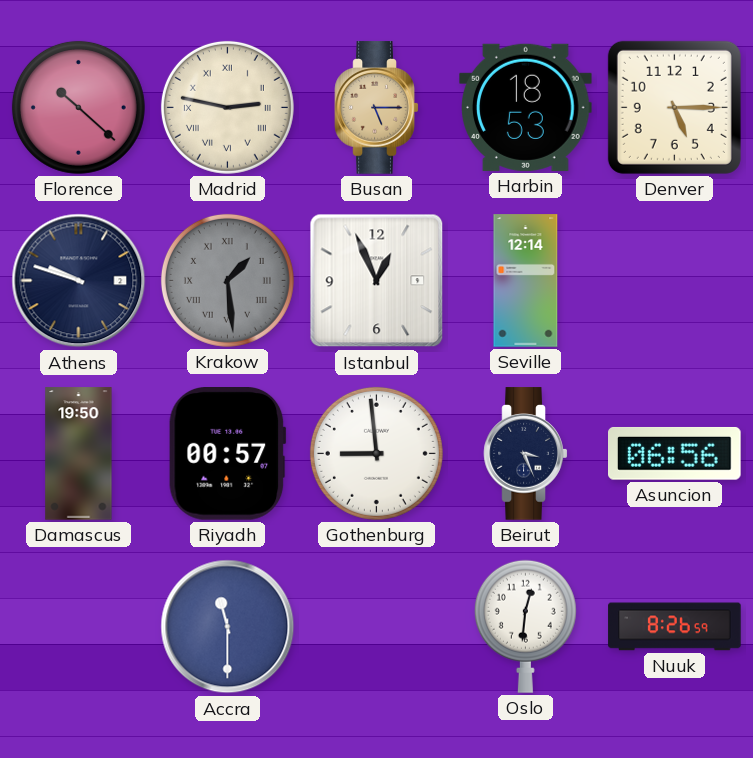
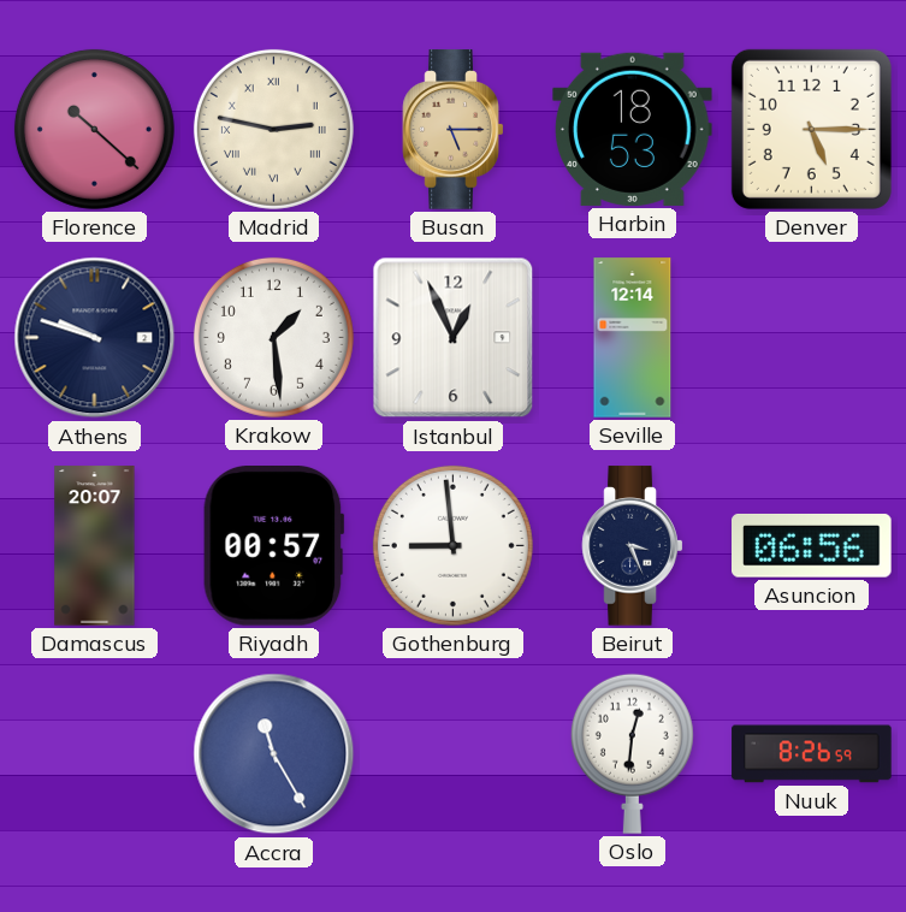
Krakow dial: grey -> white
Krakow numerals: Roman -> Arabic
Damascus: 19:50 -> 20:07
Accra: 11:30 -> 11:25
